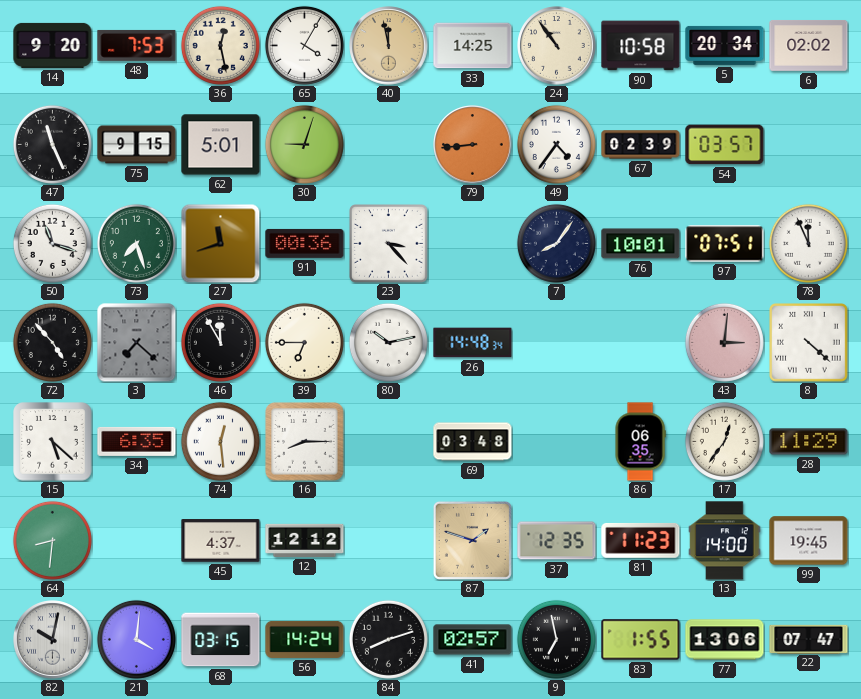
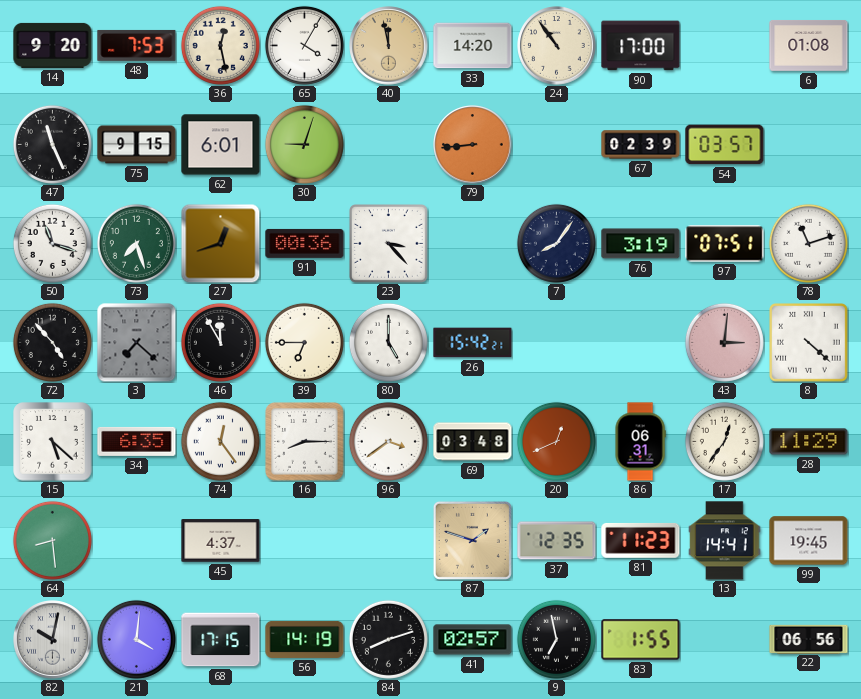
33: 14:25 -> 14:20
90: 10:58 -> 17:00
5: 20:34 -> none
6: 02:02 -> 01:08
62: 5:01 -> 6:01
49: 4:36 -> none
27: 11:42 -> 12:42
76: 10:01 -> 3:19
78: 11:56 -> 11:12
80: 10:13 -> 5:00
26: 14:48 -> 15:42
74: 12:29 -> 12:24
96: none -> 3:39
20: none -> 12:41
86: 06:35 -> 06:31
64: 8:31 -> 8:29
12: 12:12 -> none
13: 14:00 -> 14:41
68: 03:15 -> 17:15
56: 14:24 -> 14:19
77: 13:06 -> none
22: 07:47 -> 06:56
